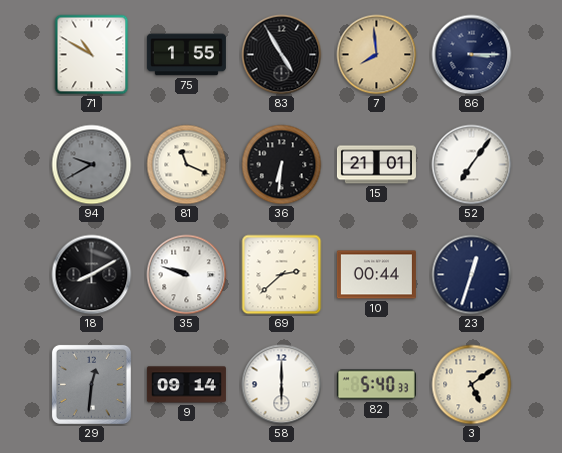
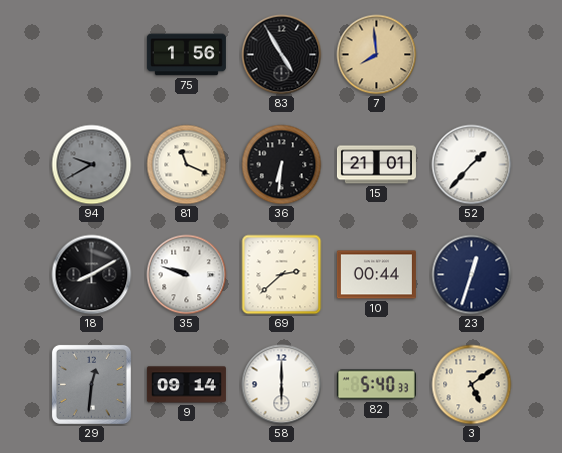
71: 10:50 -> none
75: 1:55 -> 1:56
86: 3:15 -> none
52: 7:06 -> 1:37
